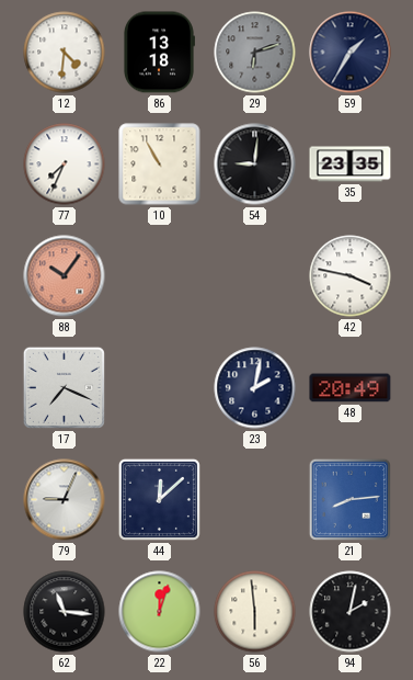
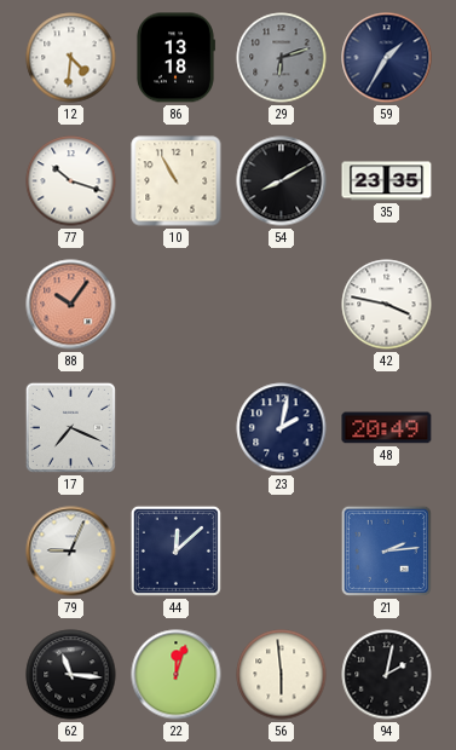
77: 7:34 -> 10:18
54: 9:01 -> 8:10
21: 8:14 -> 2:14
